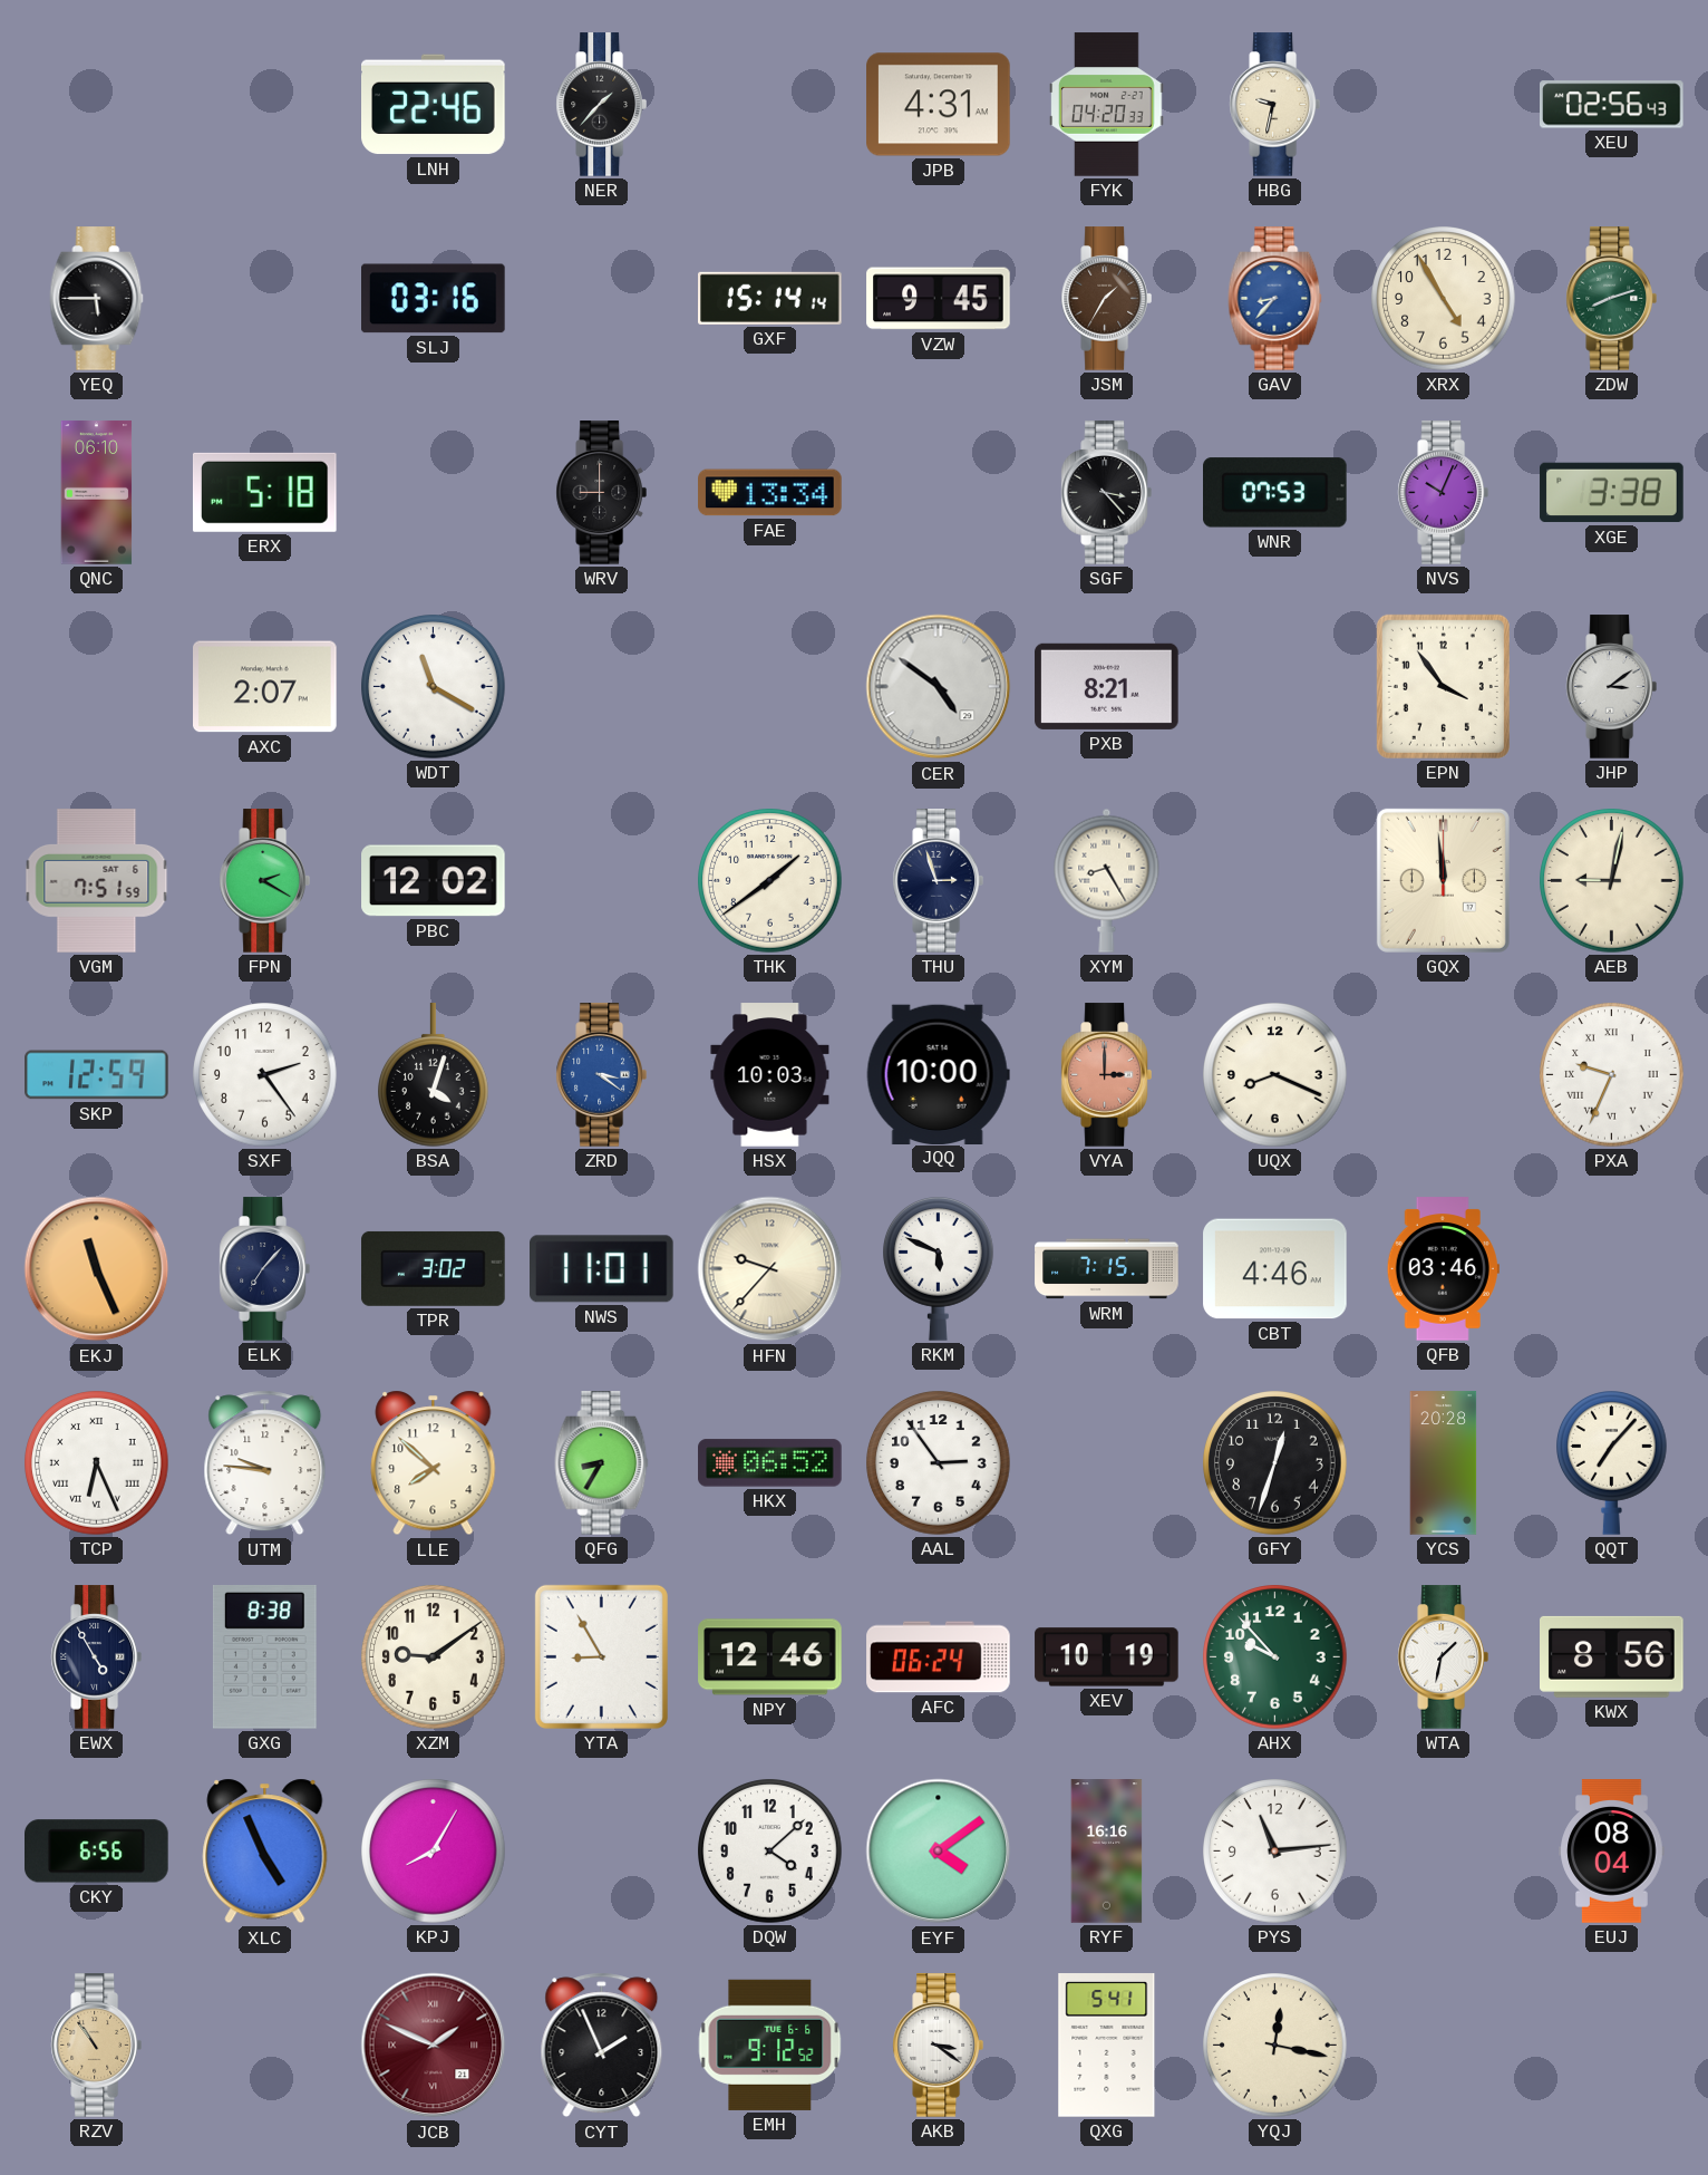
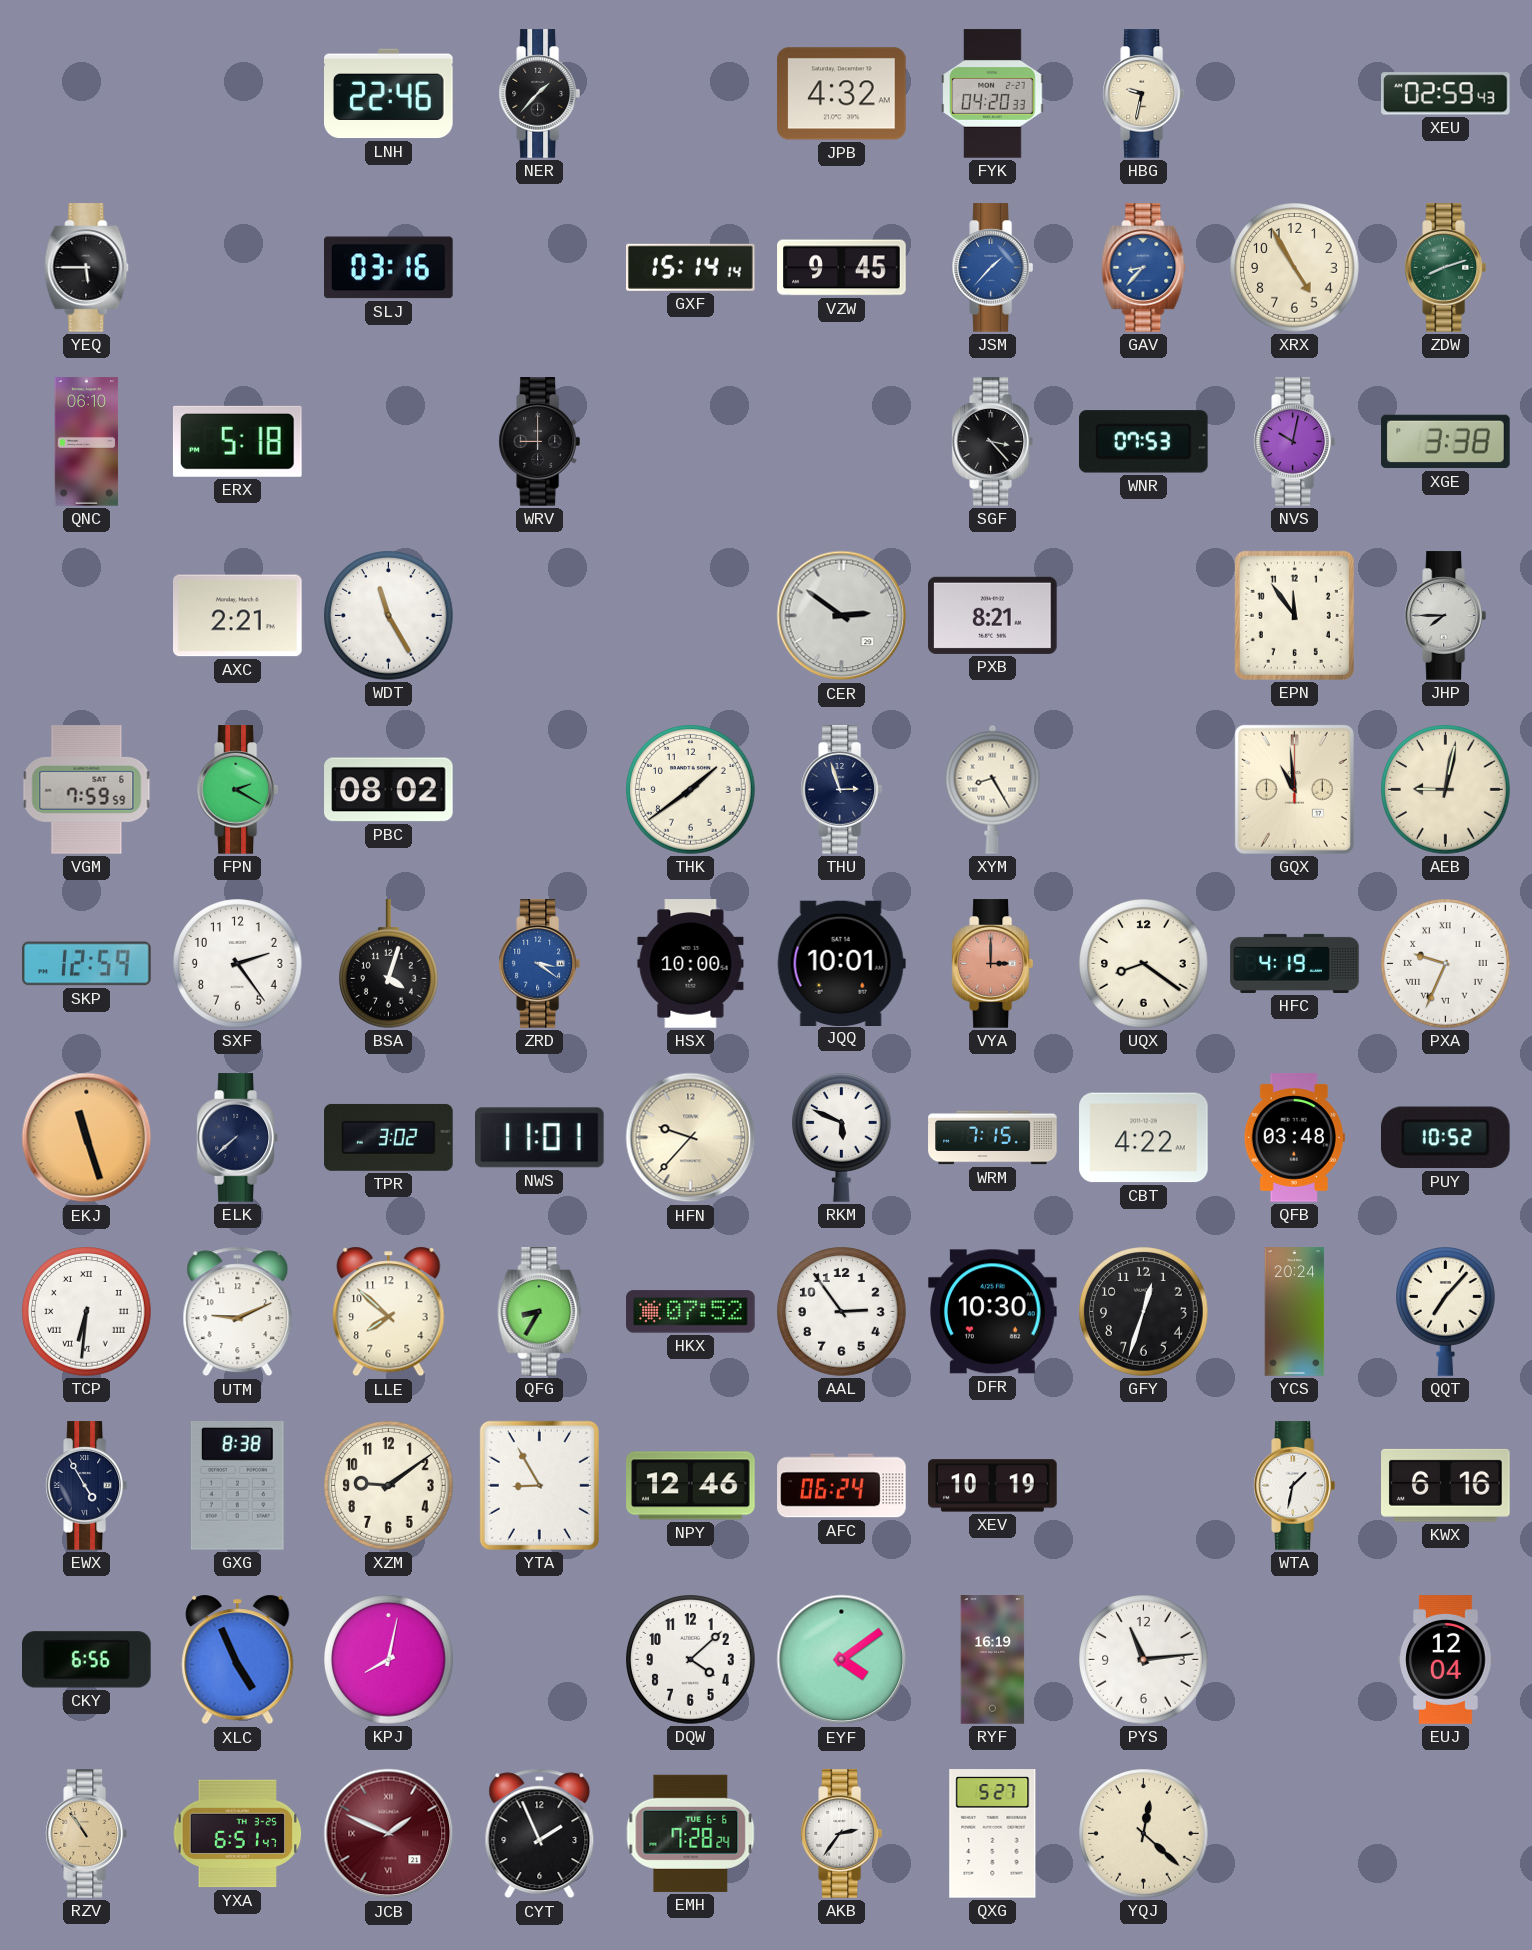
JPB: 4:31 -> 4:32
XEU: 02:56 -> 02:59
JSM: 1:35 -> 1:37
JSM dial: brown -> blue
FAE: 13:34 -> none
NVS: 10:04 -> 10:02
AXC: 2:07 -> 2:21
WDT: 11:20 -> 11:25
CER: 4:51 -> 2:51
EPN: 3:54 -> 11:54
JHP: 3:09 -> 7:45
VGM: 7:51 -> 7:59
PBC: 12:02 -> 08:02
GQX: 11:59 -> 10:59
HSX: 10:03 -> 10:00
JQQ: 10:00 -> 10:01
UQX: 8:19 -> 8:21
HFC: none -> 4:19
EKJ: 11:26 -> 11:27
ELK: 7:07 -> 7:38
CBT: 4:46 -> 4:22
QFB: 03:46 -> 03:48
PUY: none -> 10:52
TCP: 6:26 -> 6:31
UTM: 9:46 -> 9:11
HKX: 06:52 -> 07:52
DFR: none -> 10:30
YCS: 20:28 -> 20:24
AHX: 9:53 -> none
KWX: 8:56 -> 6:16
KPJ: 8:05 -> 8:02
RYF: 16:16 -> 16:19
EUJ: 08:04 -> 12:04
YXA: none -> 6:51
EMH: 9:12 -> 7:28
AKB: 3:21 -> 2:36
QXG: 5:41 -> 5:27
YQJ: 12:17 -> 12:22
